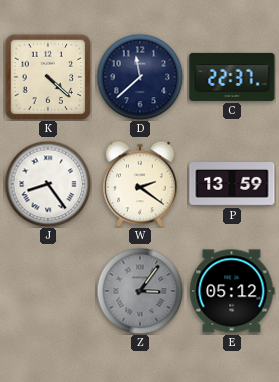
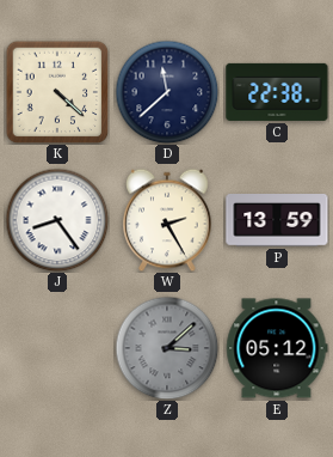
C: 22:37 -> 22:38
W: 2:21 -> 2:25
Z: 3:06 -> 3:08
